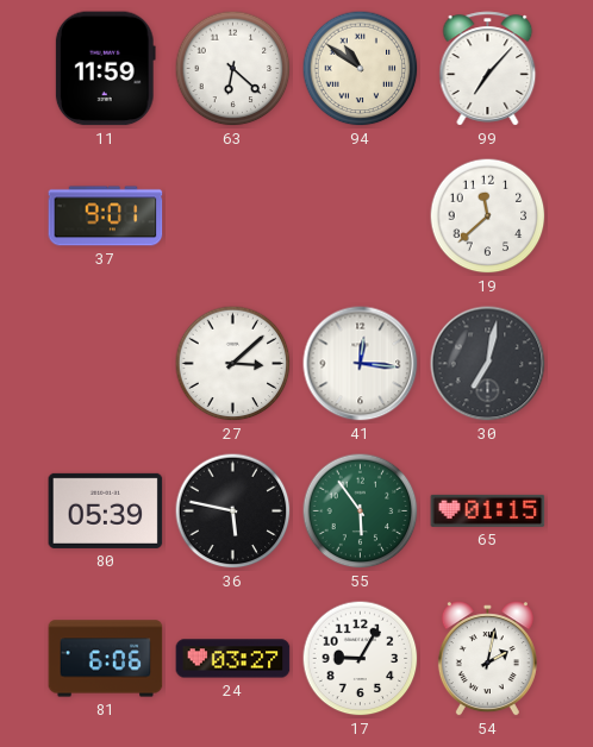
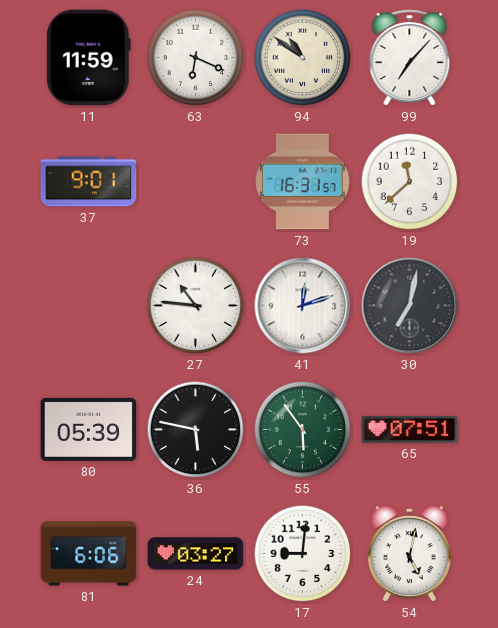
63: 6:22 -> 6:19
73: none -> 16:31
27: 3:08 -> 10:46
41: 12:16 -> 12:12
65: 01:15 -> 07:51
17: 9:05 -> 9:01
54: 2:02 -> 5:02
